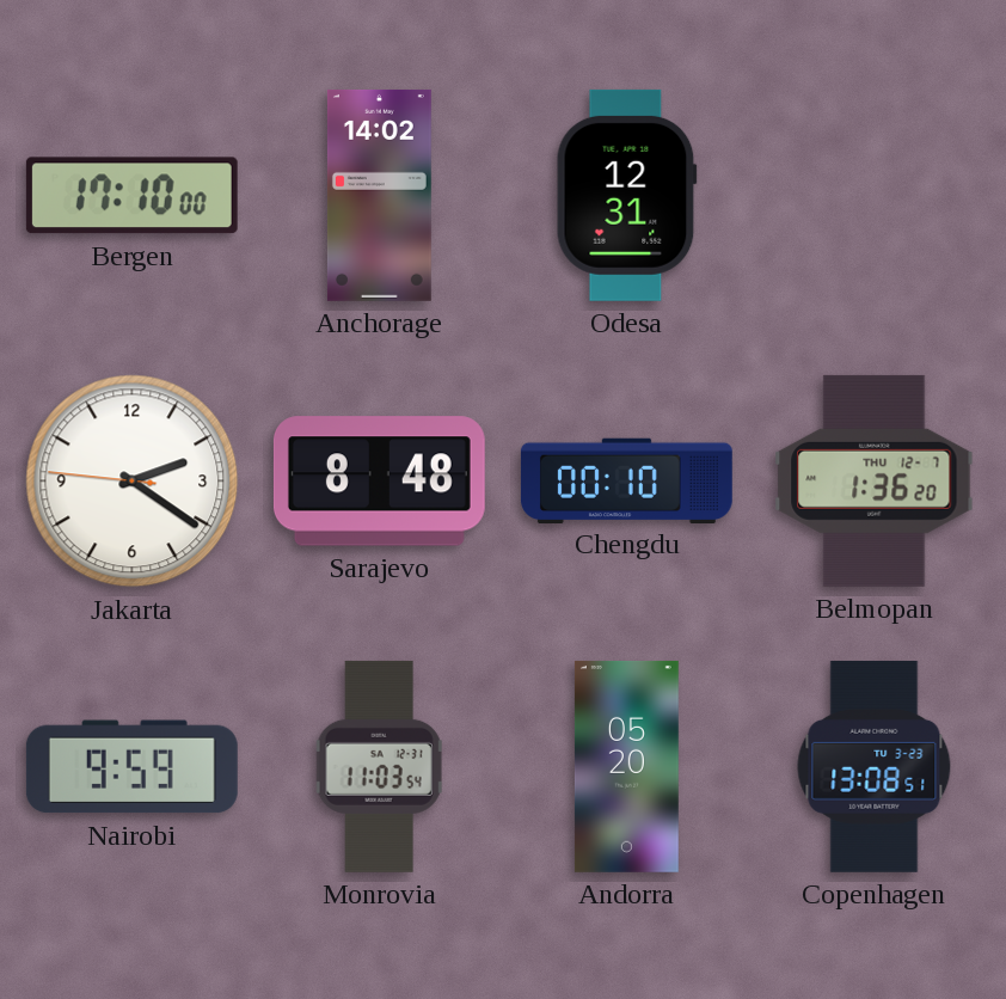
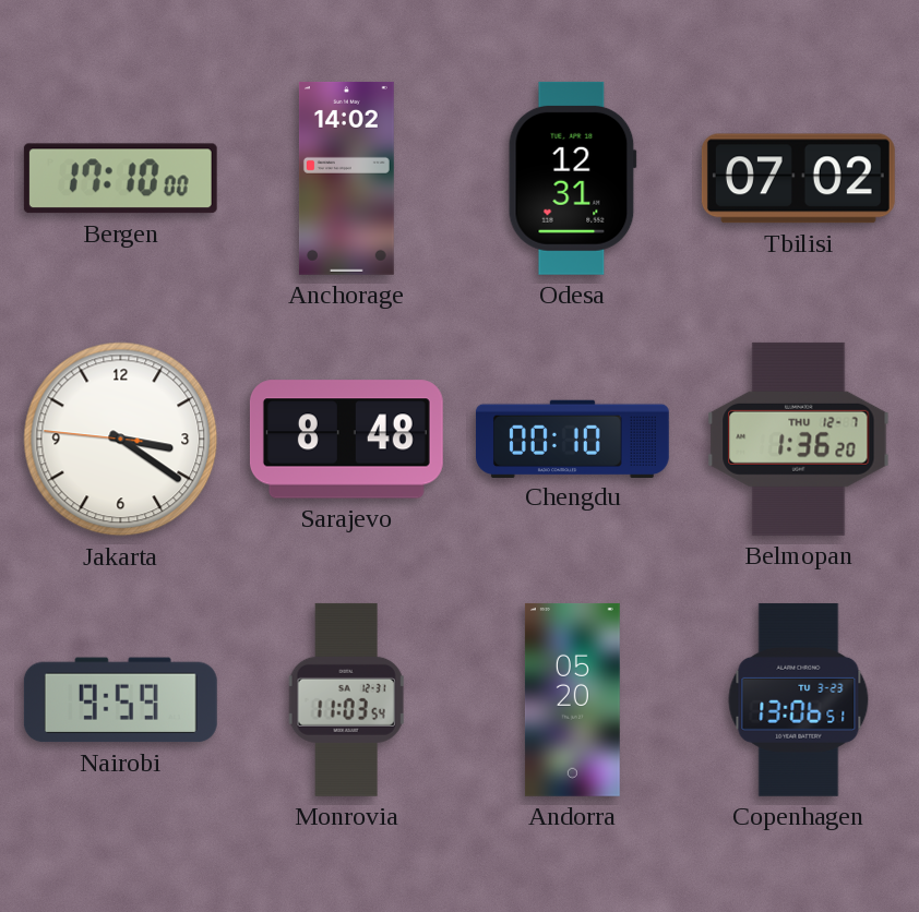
Tbilisi: none -> 07:02
Jakarta: 2:20 -> 3:20
Copenhagen: 13:08 -> 13:06
